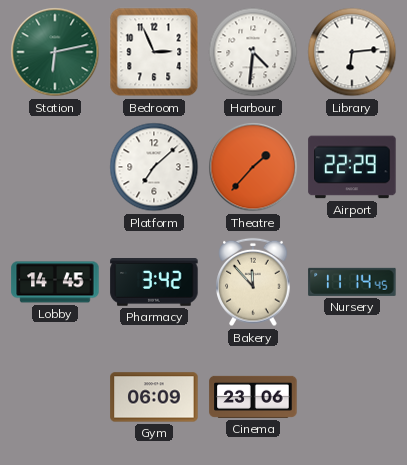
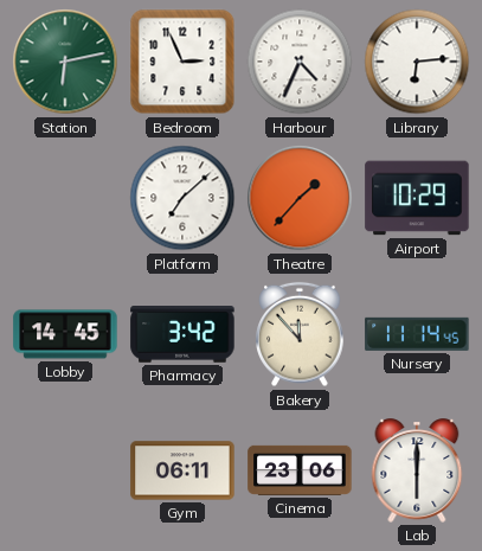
Harbour: 4:31 -> 4:34
Airport: 22:29 -> 10:29
Gym: 06:09 -> 06:11
Lab: none -> 6:00
